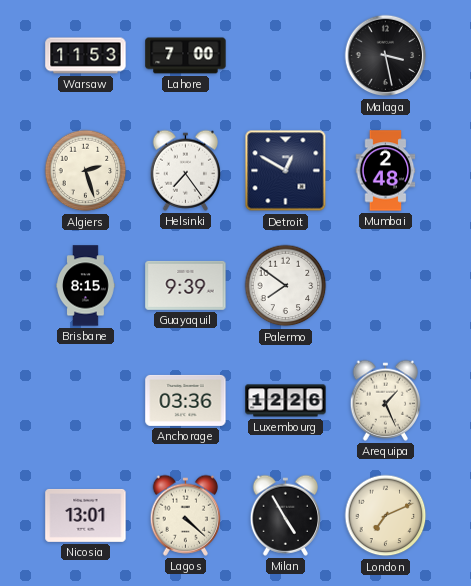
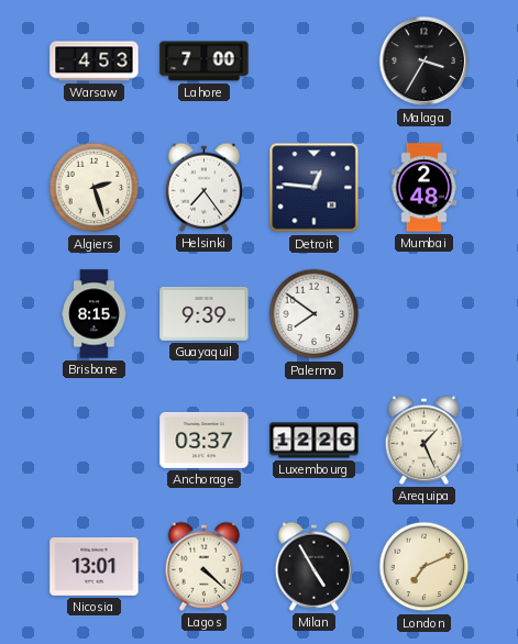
Warsaw: 11:53 -> 4:53
Malaga: 3:28 -> 3:35
Detroit: 12:50 -> 12:46
Anchorage: 03:36 -> 03:37
